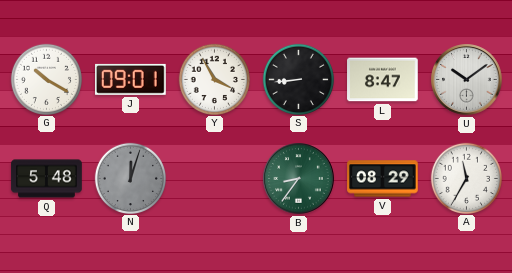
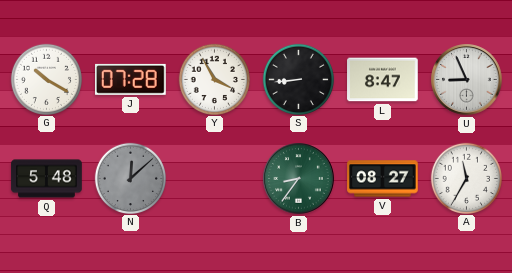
J: 09:01 -> 07:28
U: 10:09 -> 8:56
N: 12:03 -> 12:08
V: 08:29 -> 08:27
